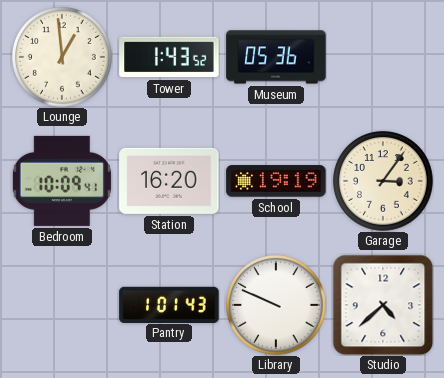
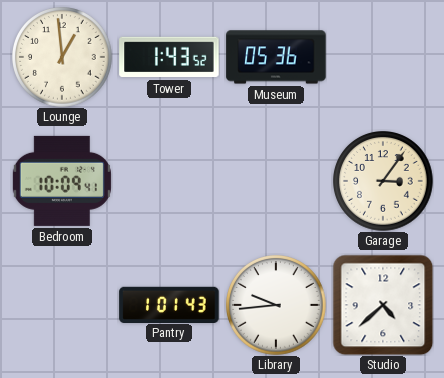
Station: 16:20 -> none
School: 19:19 -> none
Library: 9:49 -> 9:44
